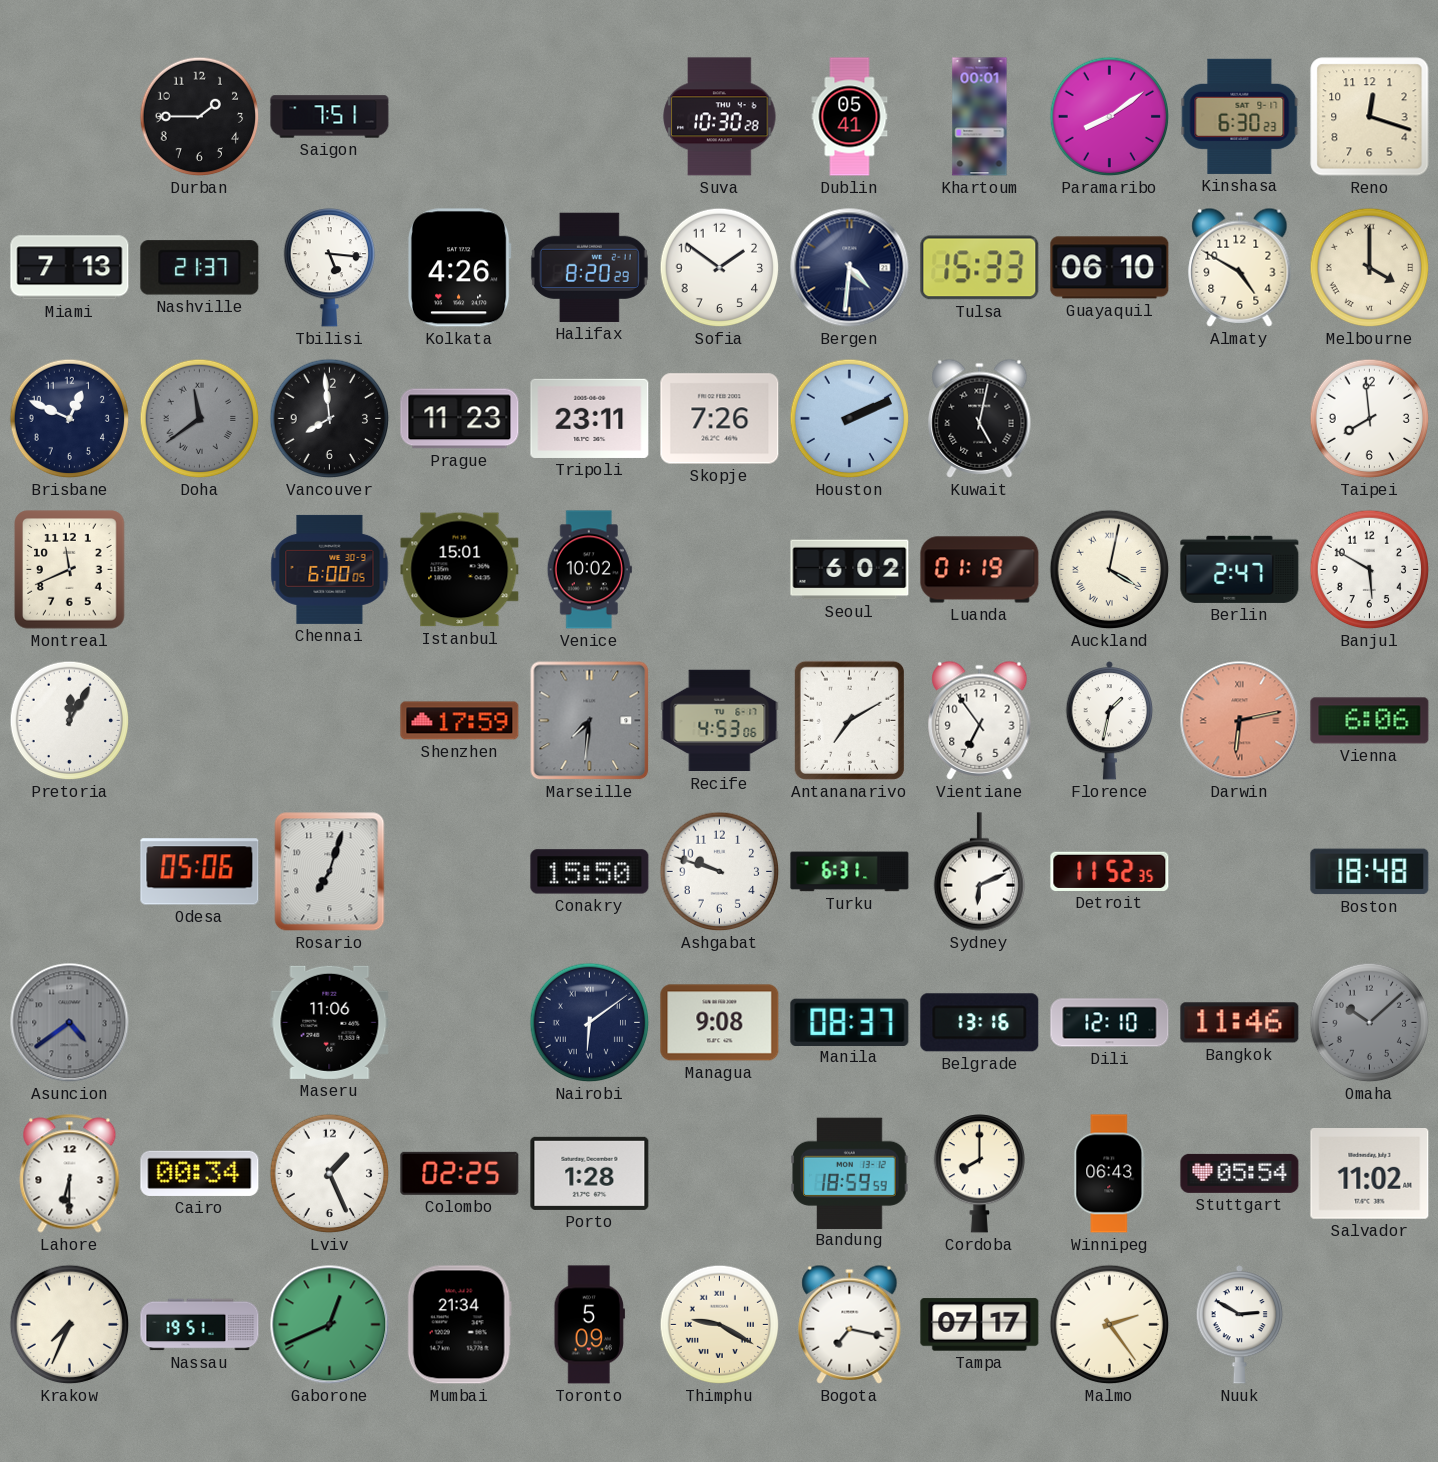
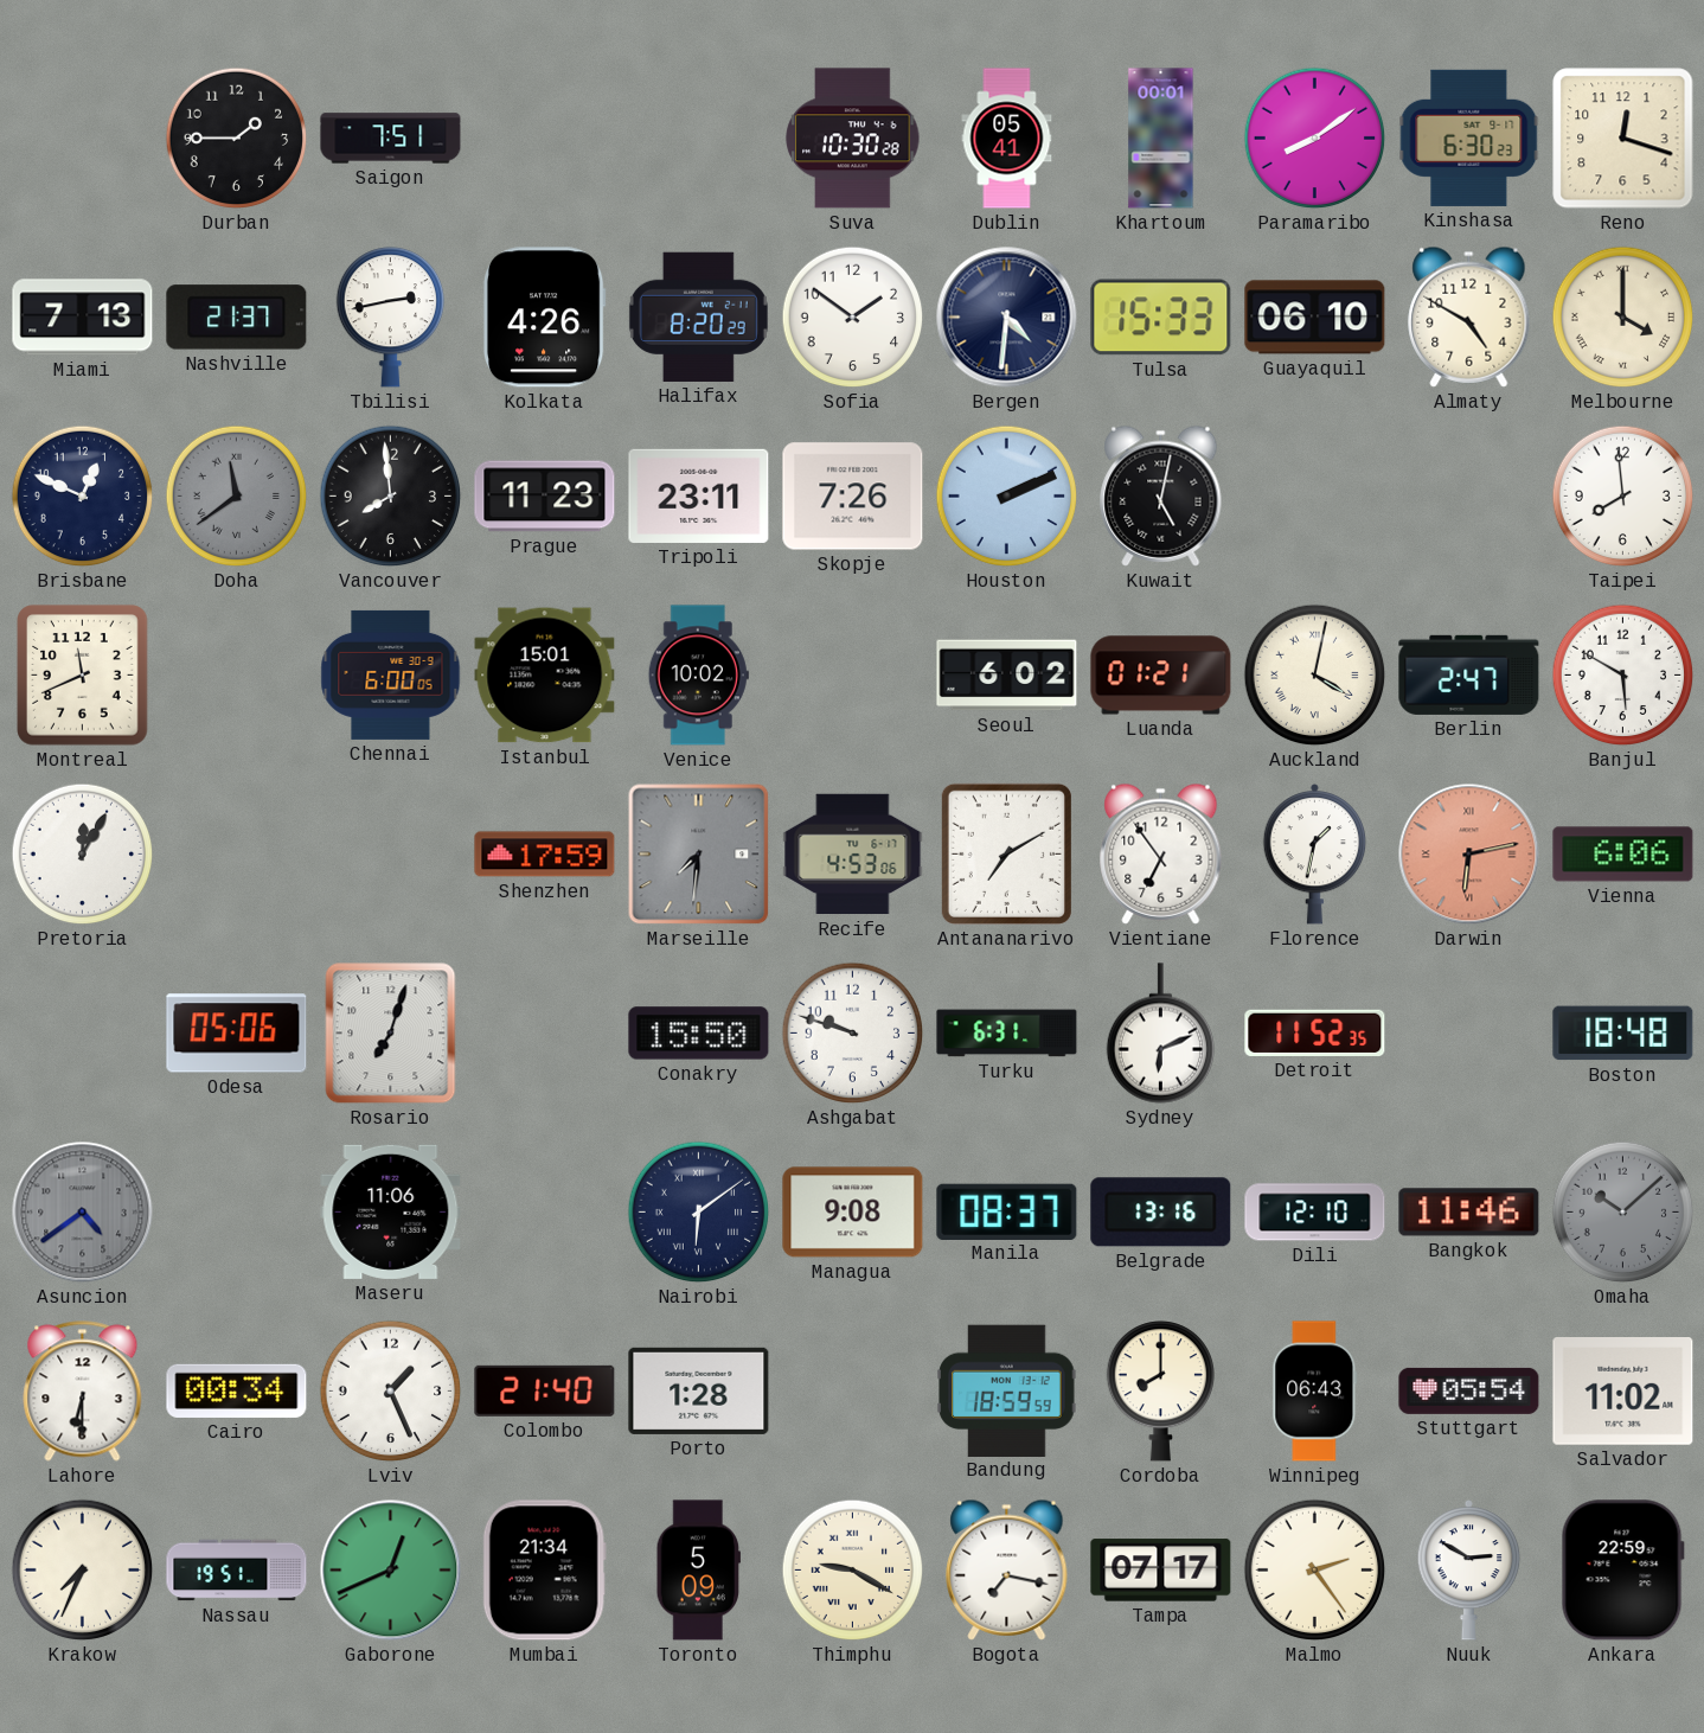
Tbilisi: 5:16 -> 2:43
Luanda: 01:19 -> 01:21
Colombo: 02:25 -> 21:40
Ankara: none -> 22:59
